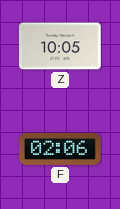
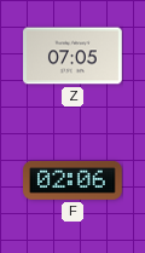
Z: 10:05 -> 07:05
